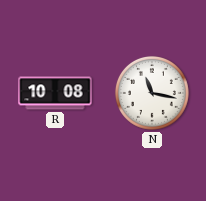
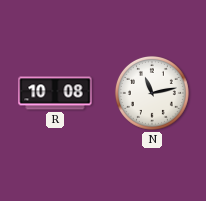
N: 11:17 -> 11:13
